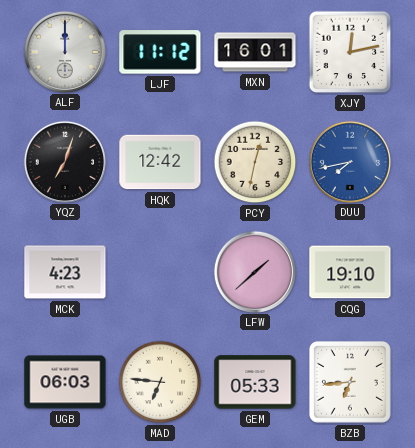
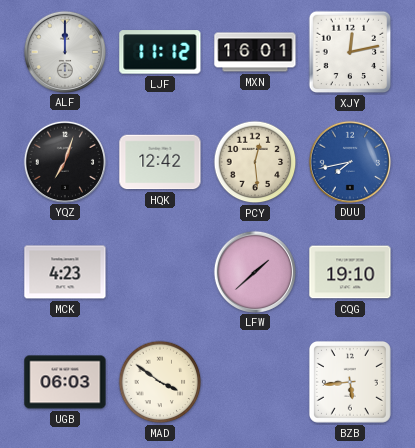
PCY: 12:32 -> 12:29
MAD: 6:46 -> 3:51
GEM: 05:33 -> none
BZB: 6:44 -> 5:44
